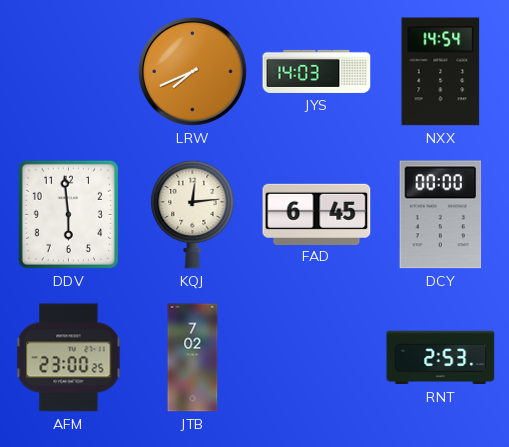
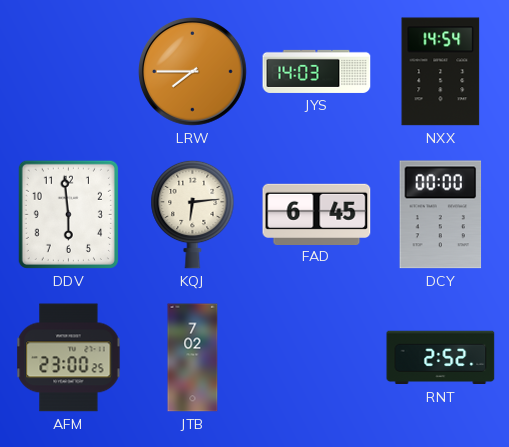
LRW: 7:41 -> 7:45
KQJ: 12:14 -> 6:14
RNT: 2:53 -> 2:52
